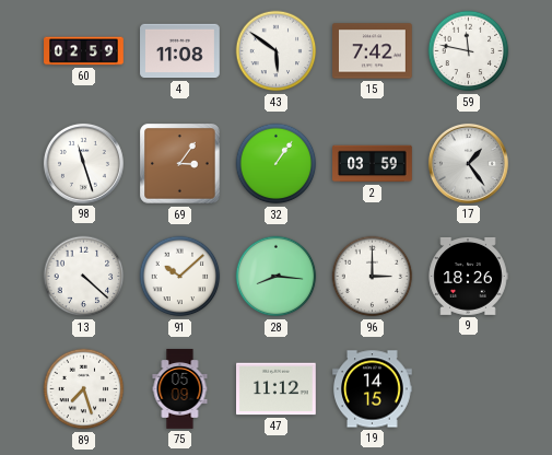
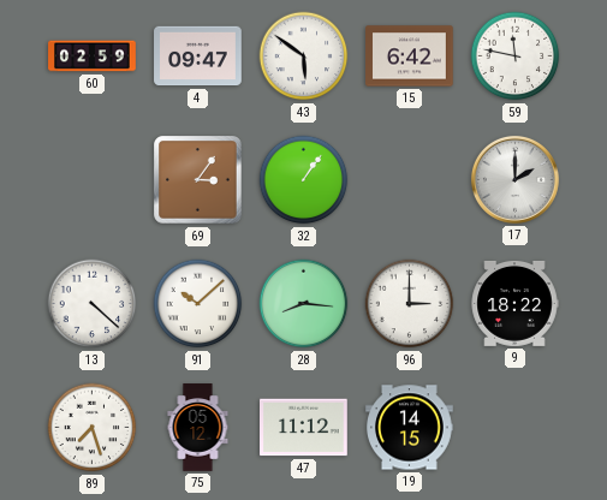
4: 11:08 -> 09:47
15: 7:42 -> 6:42
98: 11:27 -> none
2: 03:59 -> none
17: 1:24 -> 2:00
9: 18:26 -> 18:22
75: 05:09 -> 05:12
